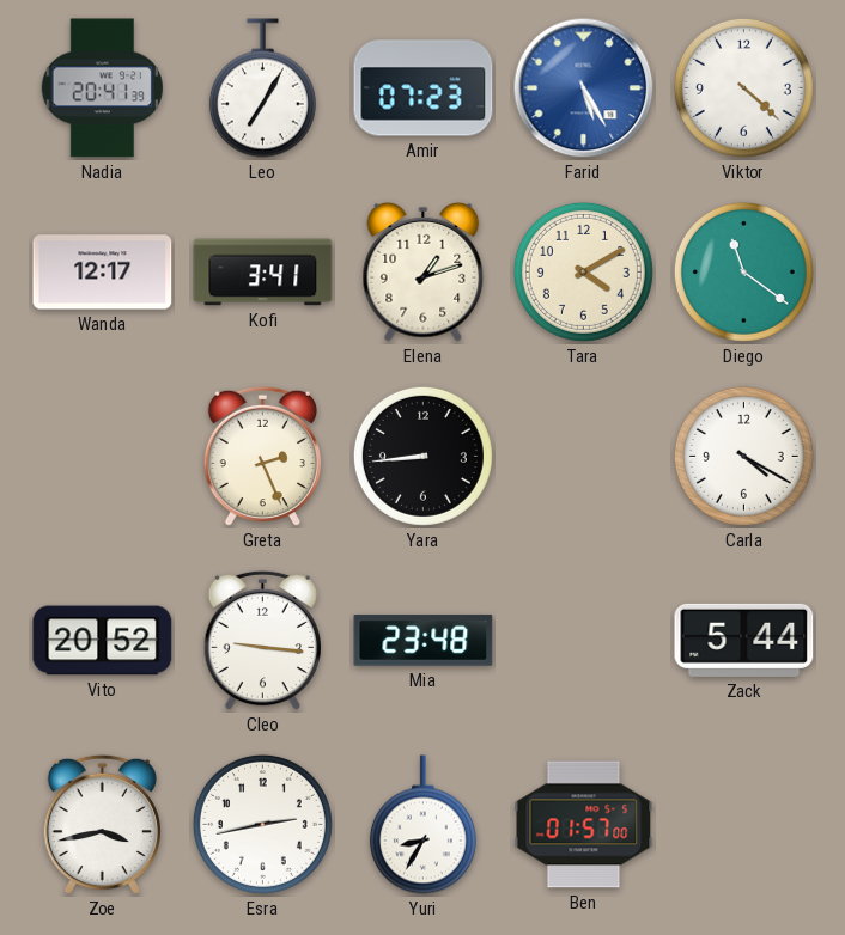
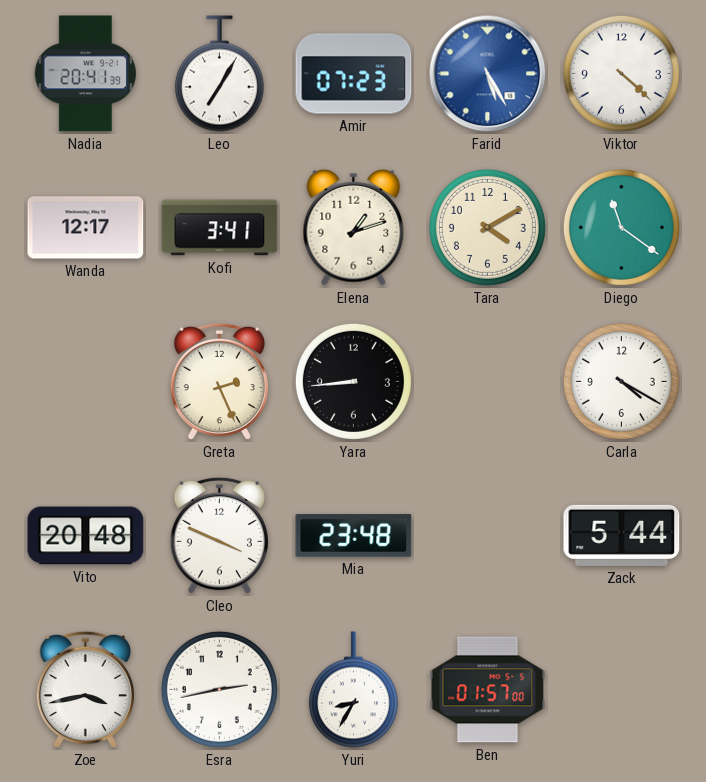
Vito: 20:52 -> 20:48
Cleo: 9:16 -> 3:49
